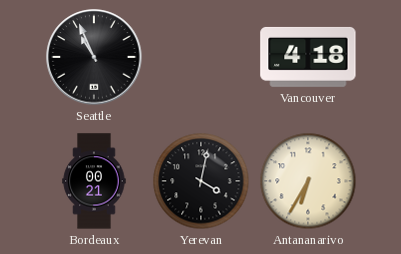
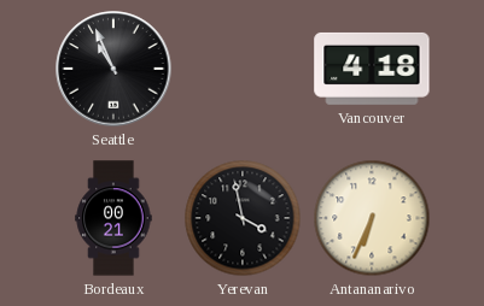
Yerevan: 4:02 -> 3:58
Antananarivo: 6:35 -> 6:34
